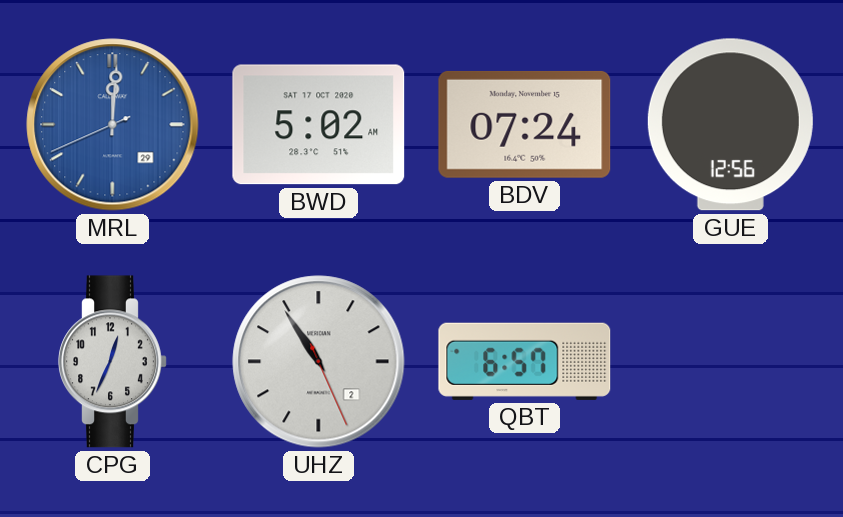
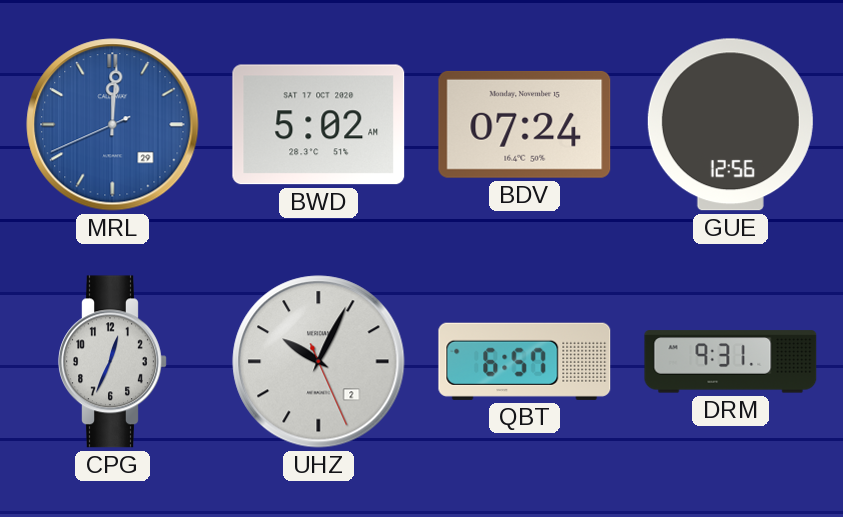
UHZ: 10:54 -> 10:04
DRM: none -> 9:31
